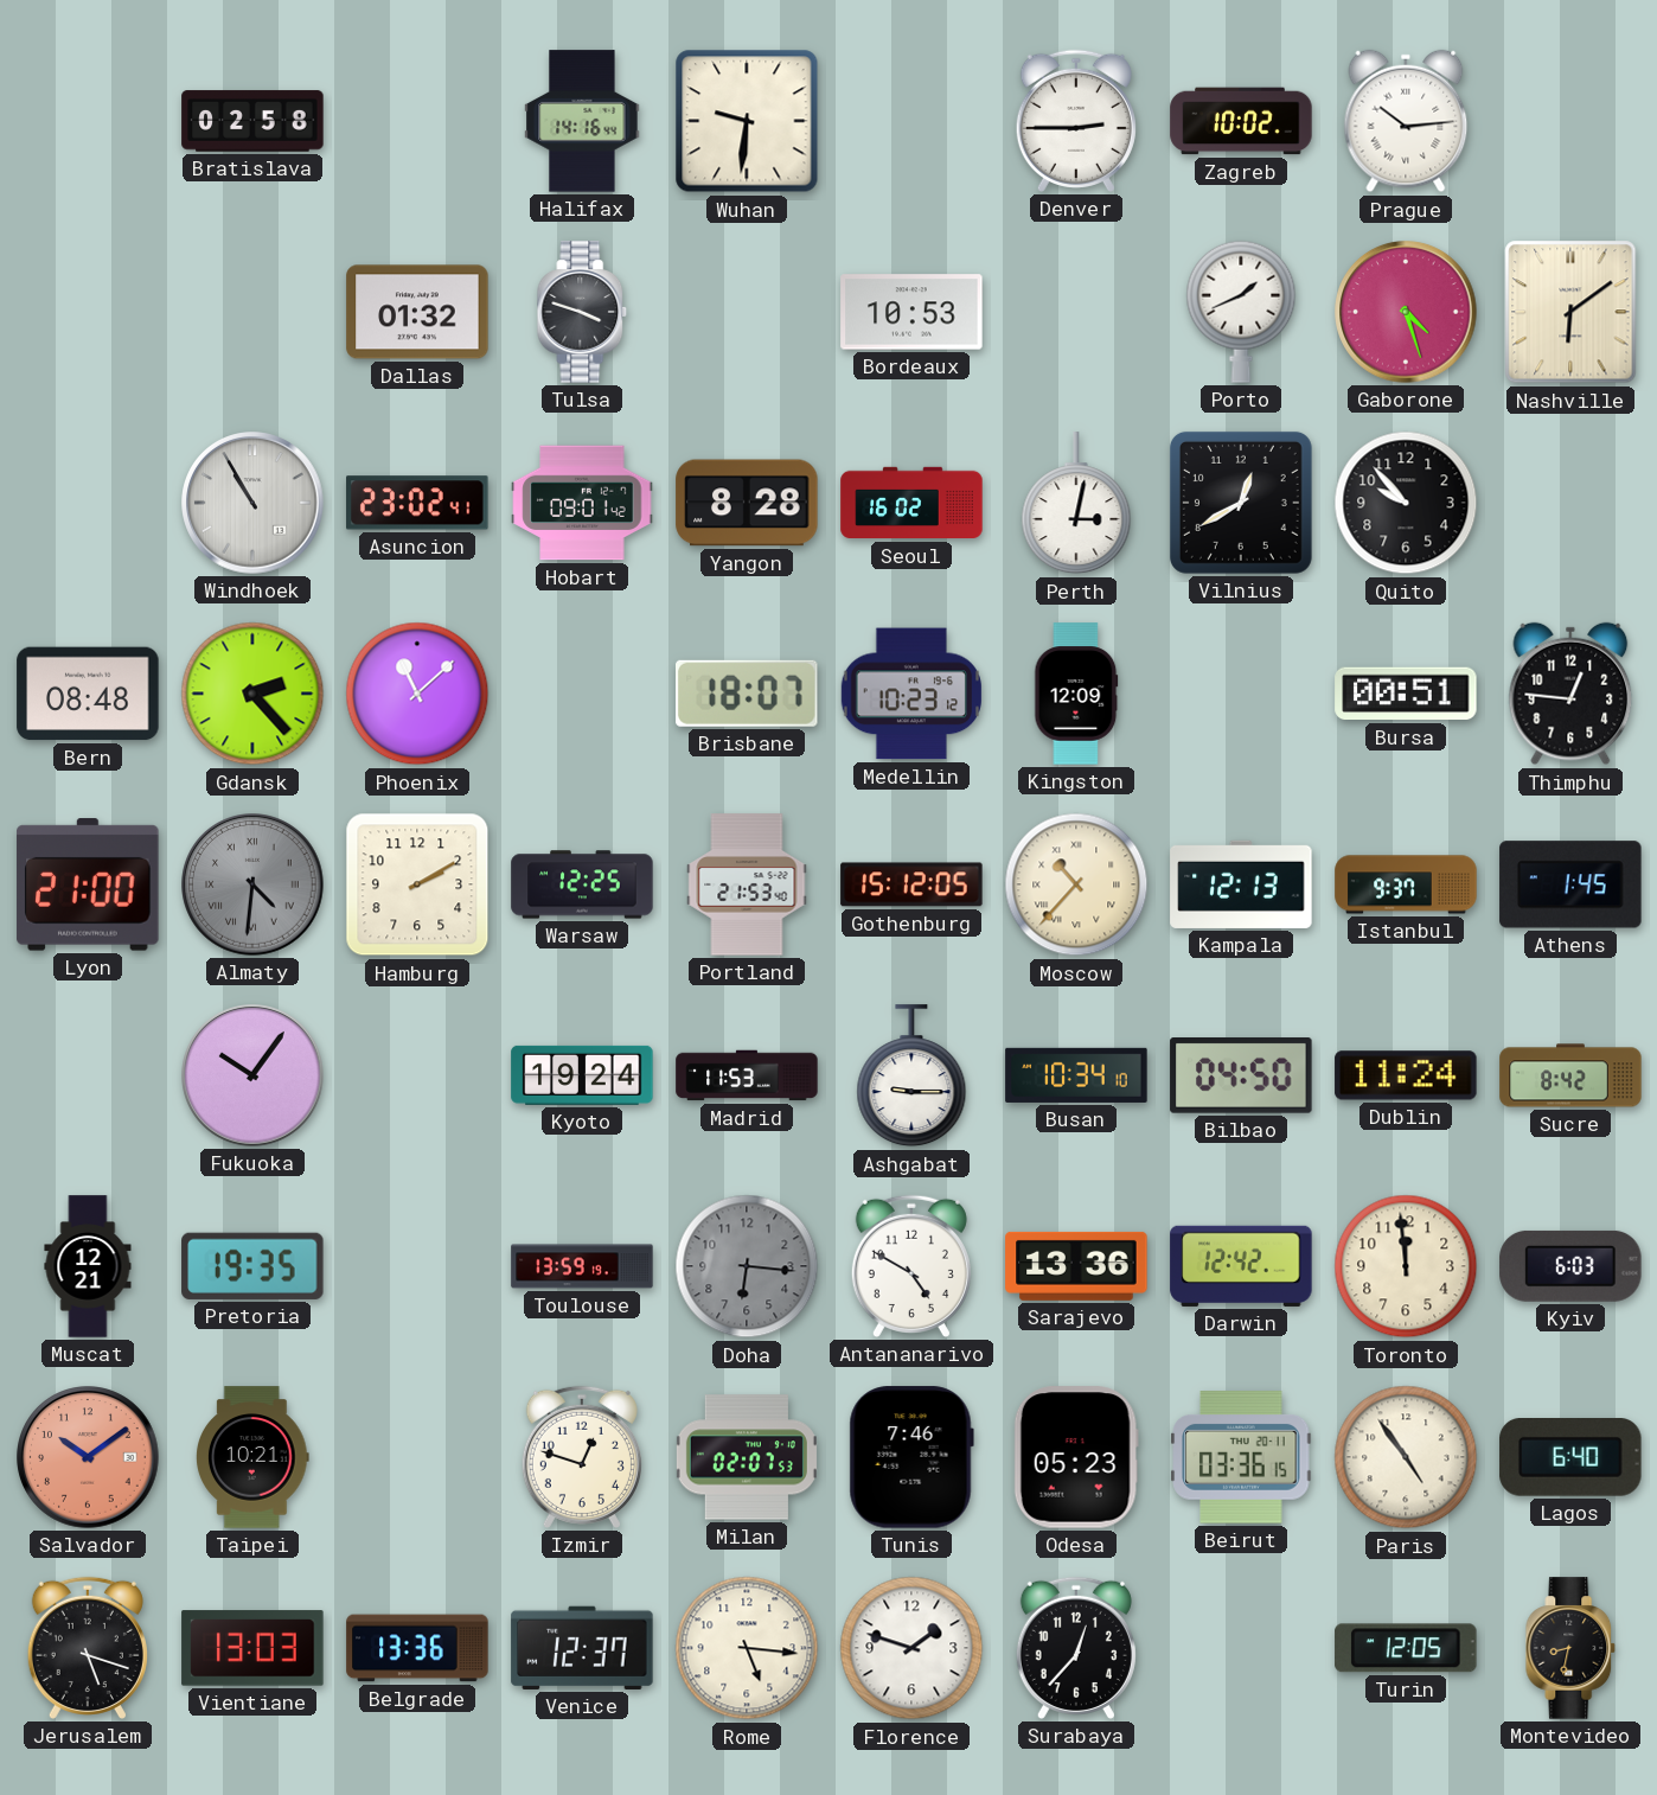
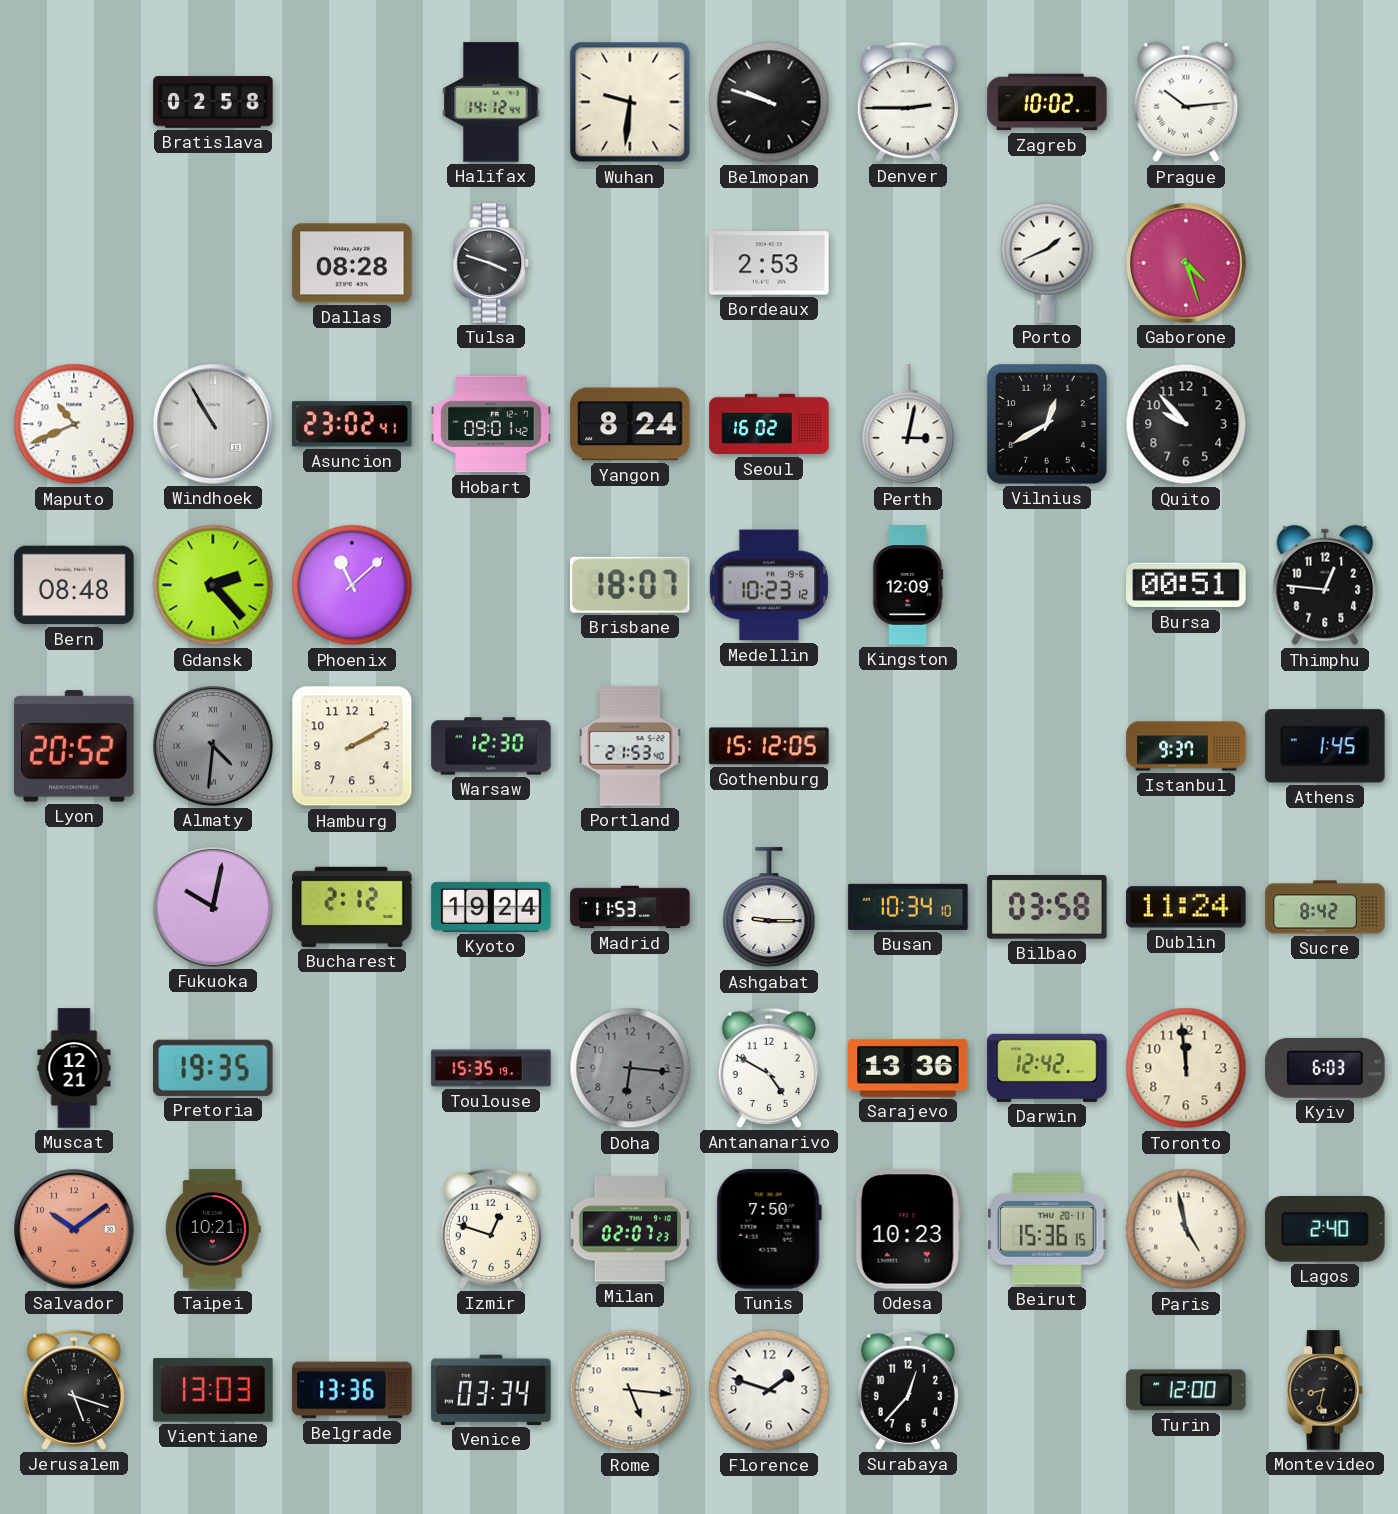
Halifax: 14:16 -> 14:12
Belmopan: none -> 9:48
Dallas: 01:32 -> 08:28
Bordeaux: 10:53 -> 2:53
Nashville: 6:09 -> none
Maputo: none -> 10:41
Yangon: 8:28 -> 8:24
Lyon: 21:00 -> 20:52
Warsaw: 12:25 -> 12:30
Moscow: 10:37 -> none
Kampala: 12:13 -> none
Fukuoka: 10:06 -> 10:02
Bucharest: none -> 2:12
Bilbao: 04:50 -> 03:58
Toulouse: 13:59 -> 15:35
Milan: 02:07:53 -> 02:07:23
Tunis: 7:46 -> 7:50
Odesa: 05:23 -> 10:23
Beirut: 03:36 -> 15:36
Paris: 4:54 -> 4:58
Lagos: 6:40 -> 2:40
Venice: 12:37 -> 03:34
Turin: 12:05 -> 12:00
